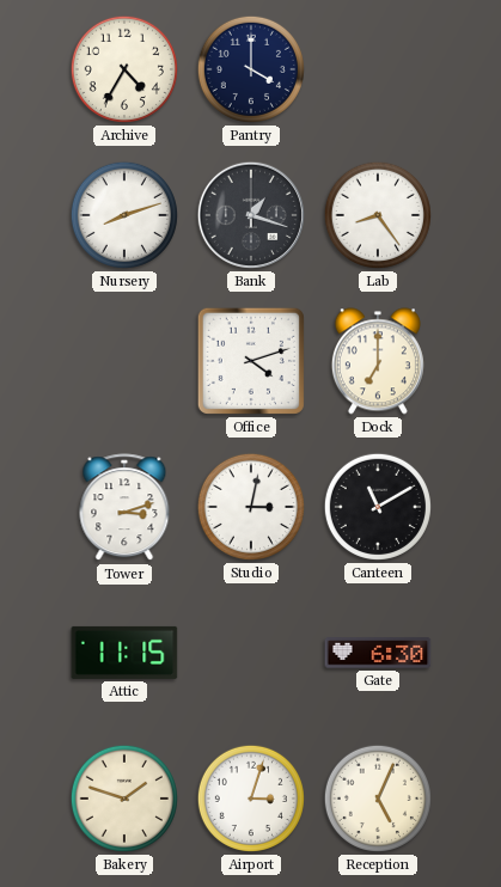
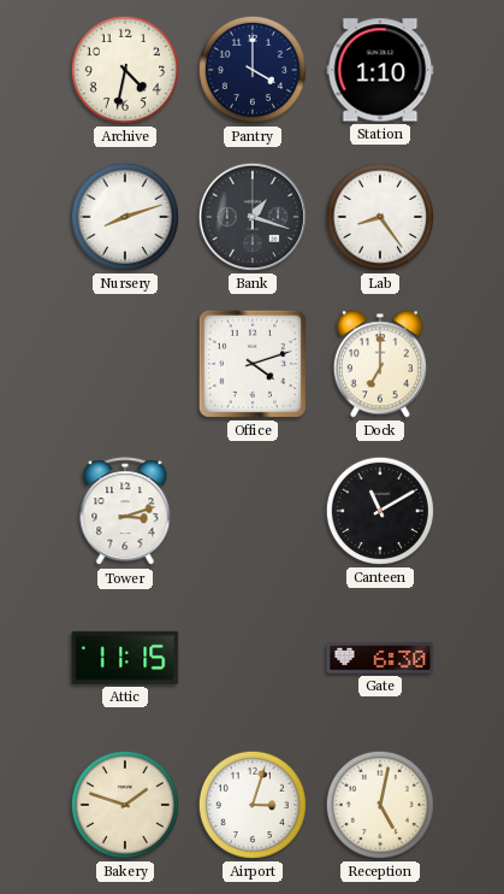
Archive: 4:35 -> 4:32
Station: none -> 1:10
Studio: 3:02 -> none
Reception: 5:04 -> 5:02
